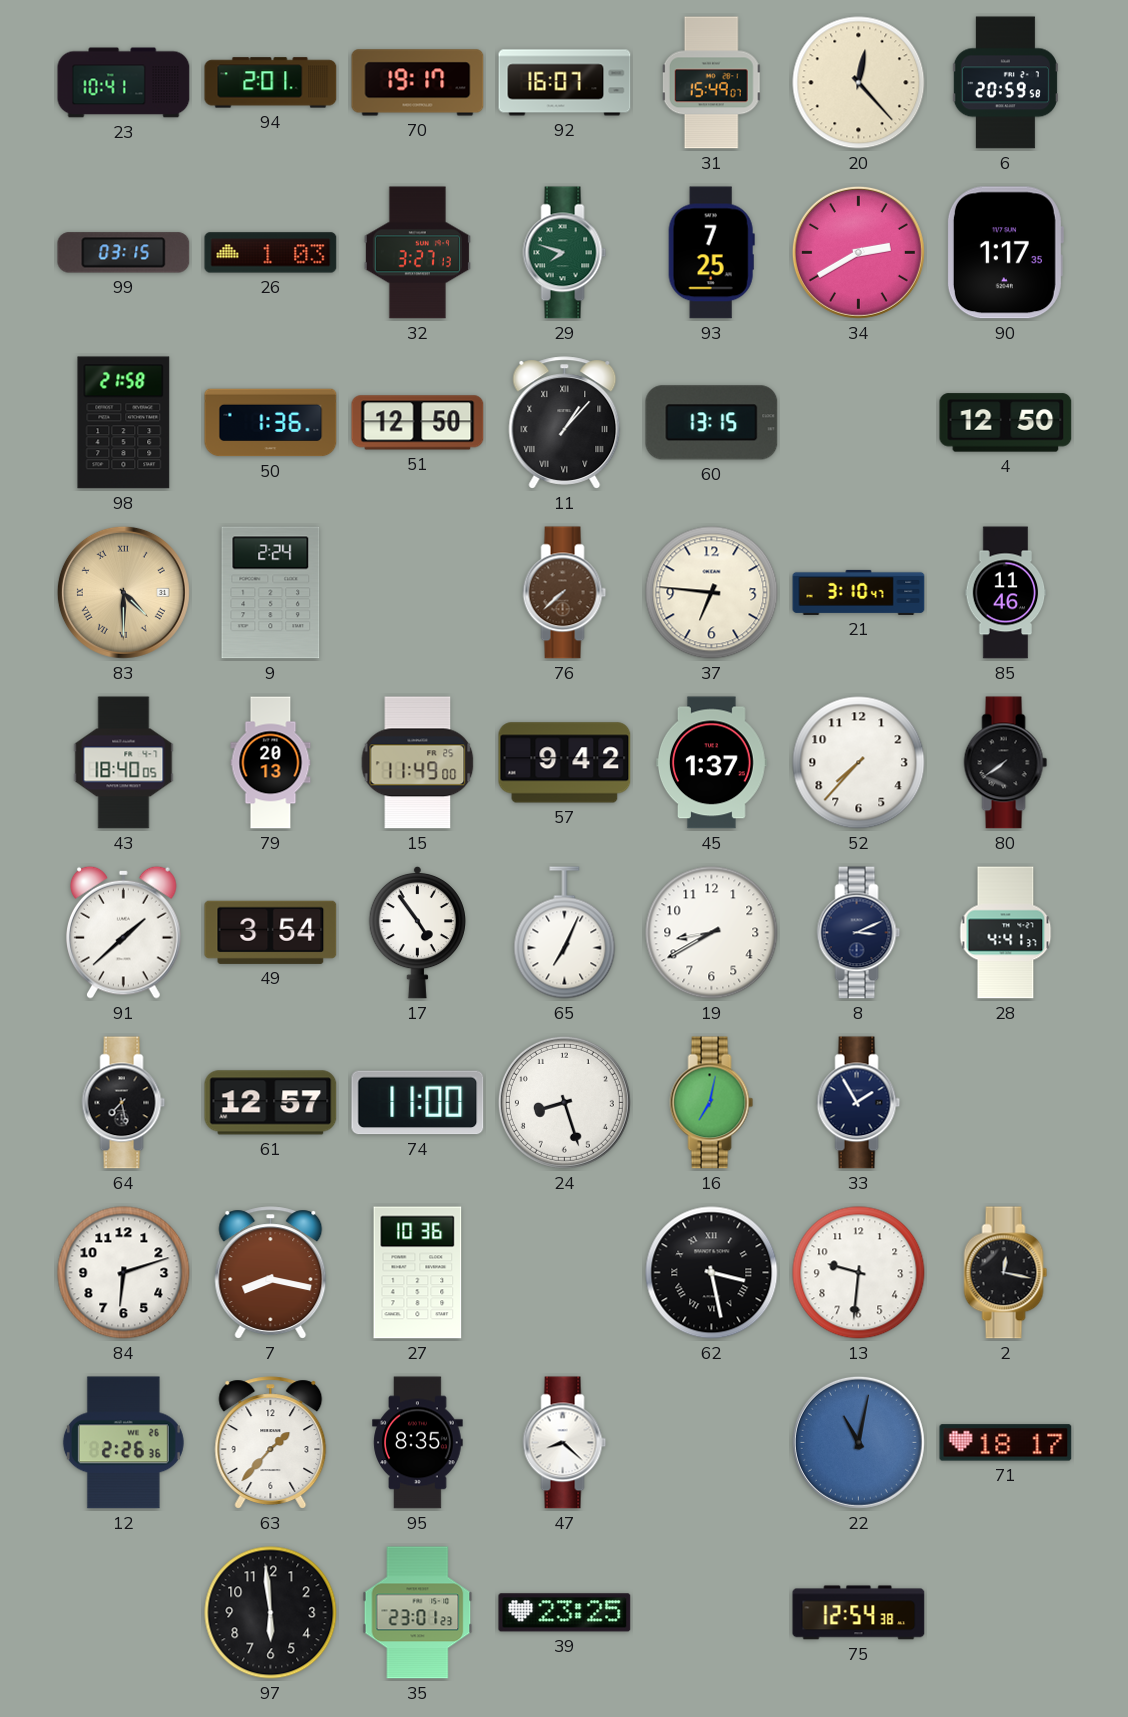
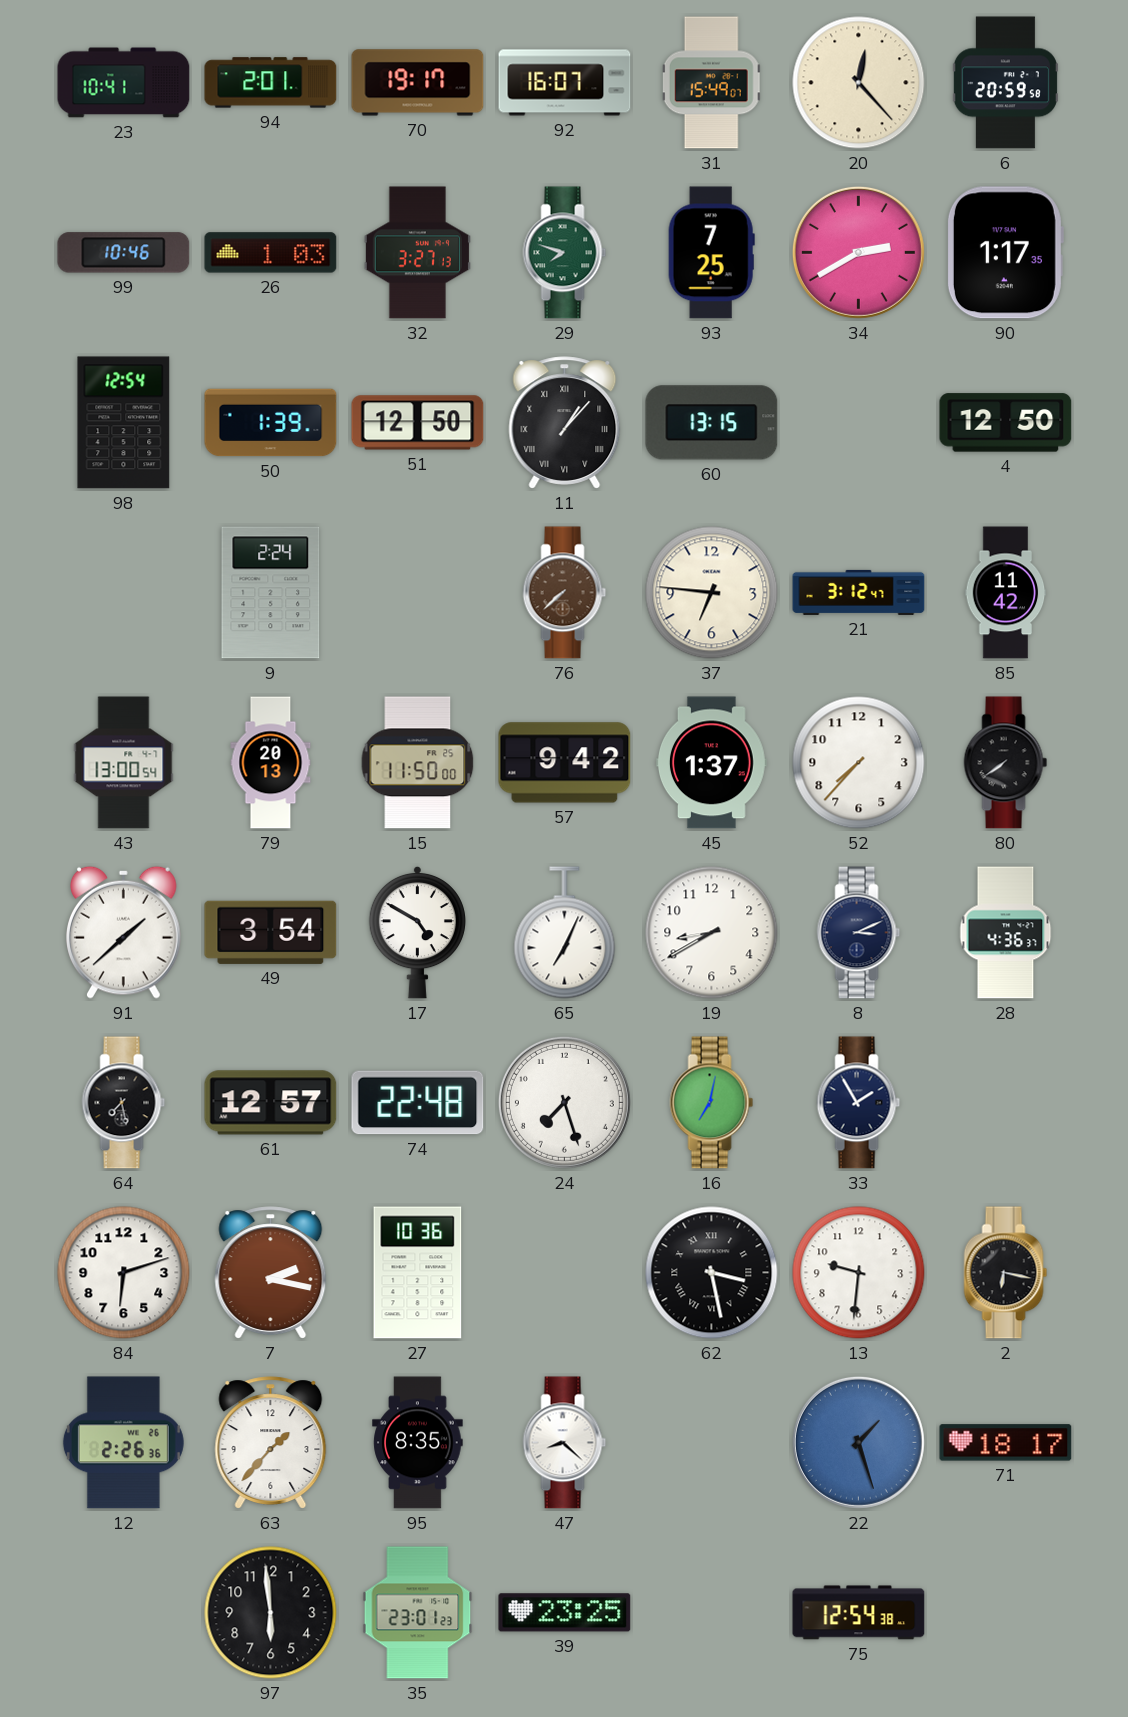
99: 03:15 -> 10:46
98: 21:58 -> 12:54
50: 1:36 -> 1:39
83: 4:30 -> none
21: 3:10 -> 3:12
85: 11:46 -> 11:42
43: 18:40 -> 13:00
15: 11:49 -> 11:50
17: 4:54 -> 4:50
28: 4:41 -> 4:36
74: 11:00 -> 22:48
24: 8:27 -> 7:27
7: 8:17 -> 2:17
2: 12:17 -> 6:17
22: 11:02 -> 1:27
